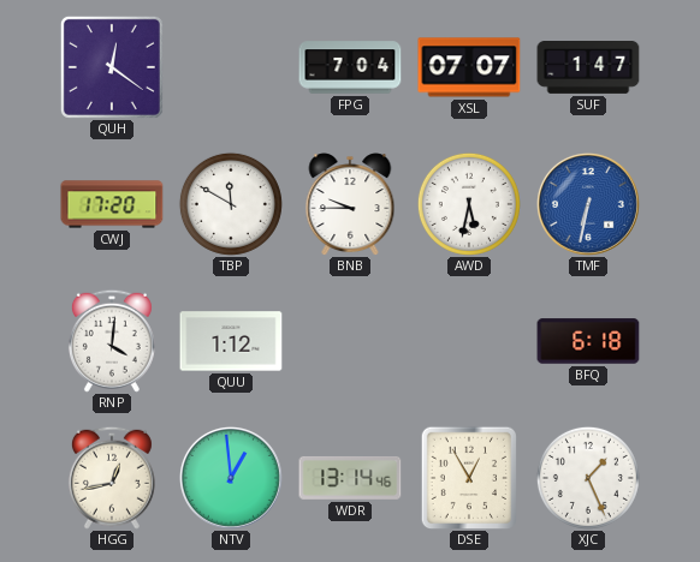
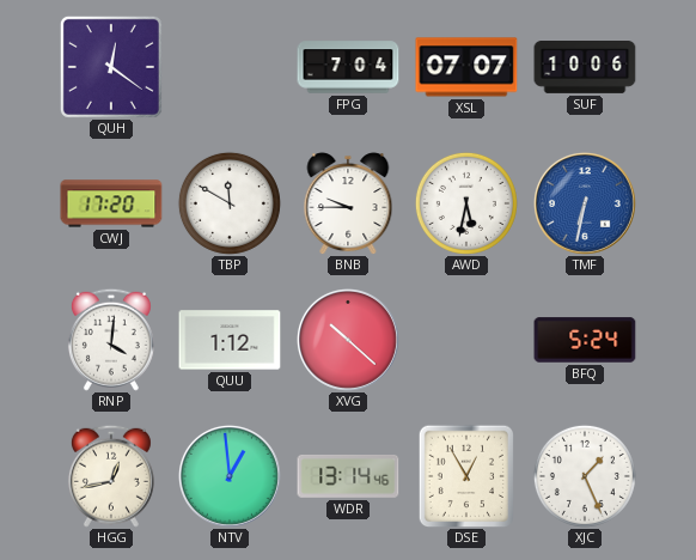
SUF: 1:47 -> 10:06
XVG: none -> 10:22
BFQ: 6:18 -> 5:24
